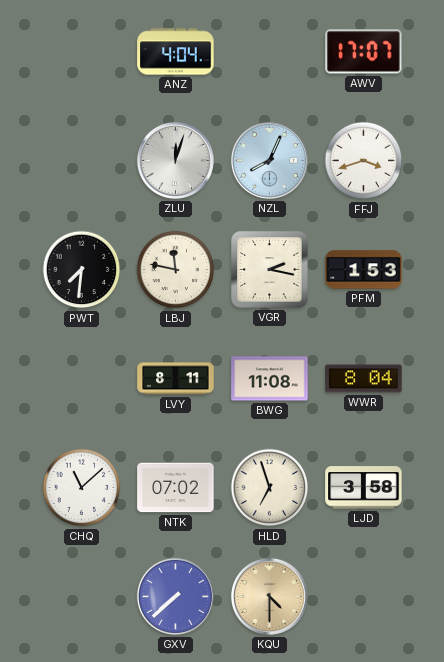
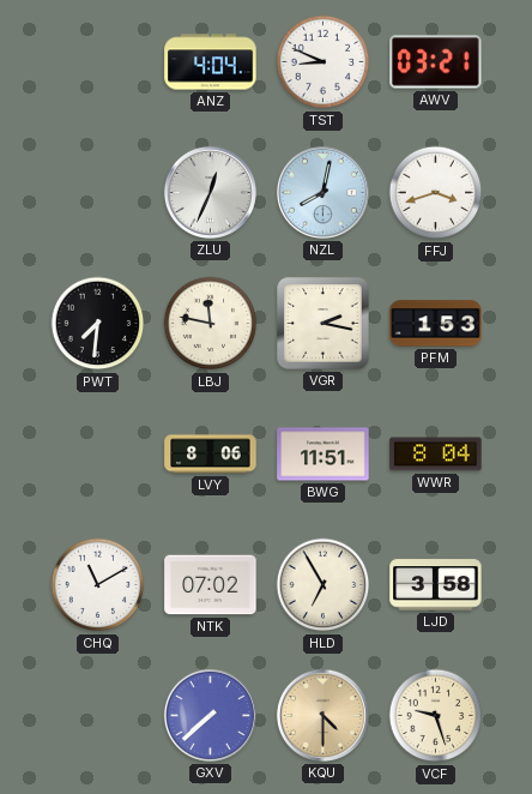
TST: none -> 8:49
AWV: 17:07 -> 03:21
ZLU: 12:03 -> 12:34
NZL: 8:04 -> 8:02
LVY: 8:11 -> 8:06
BWG: 11:08 -> 11:51
CHQ: 11:08 -> 11:10
HLD: 6:57 -> 6:55
VCF: none -> 9:27
